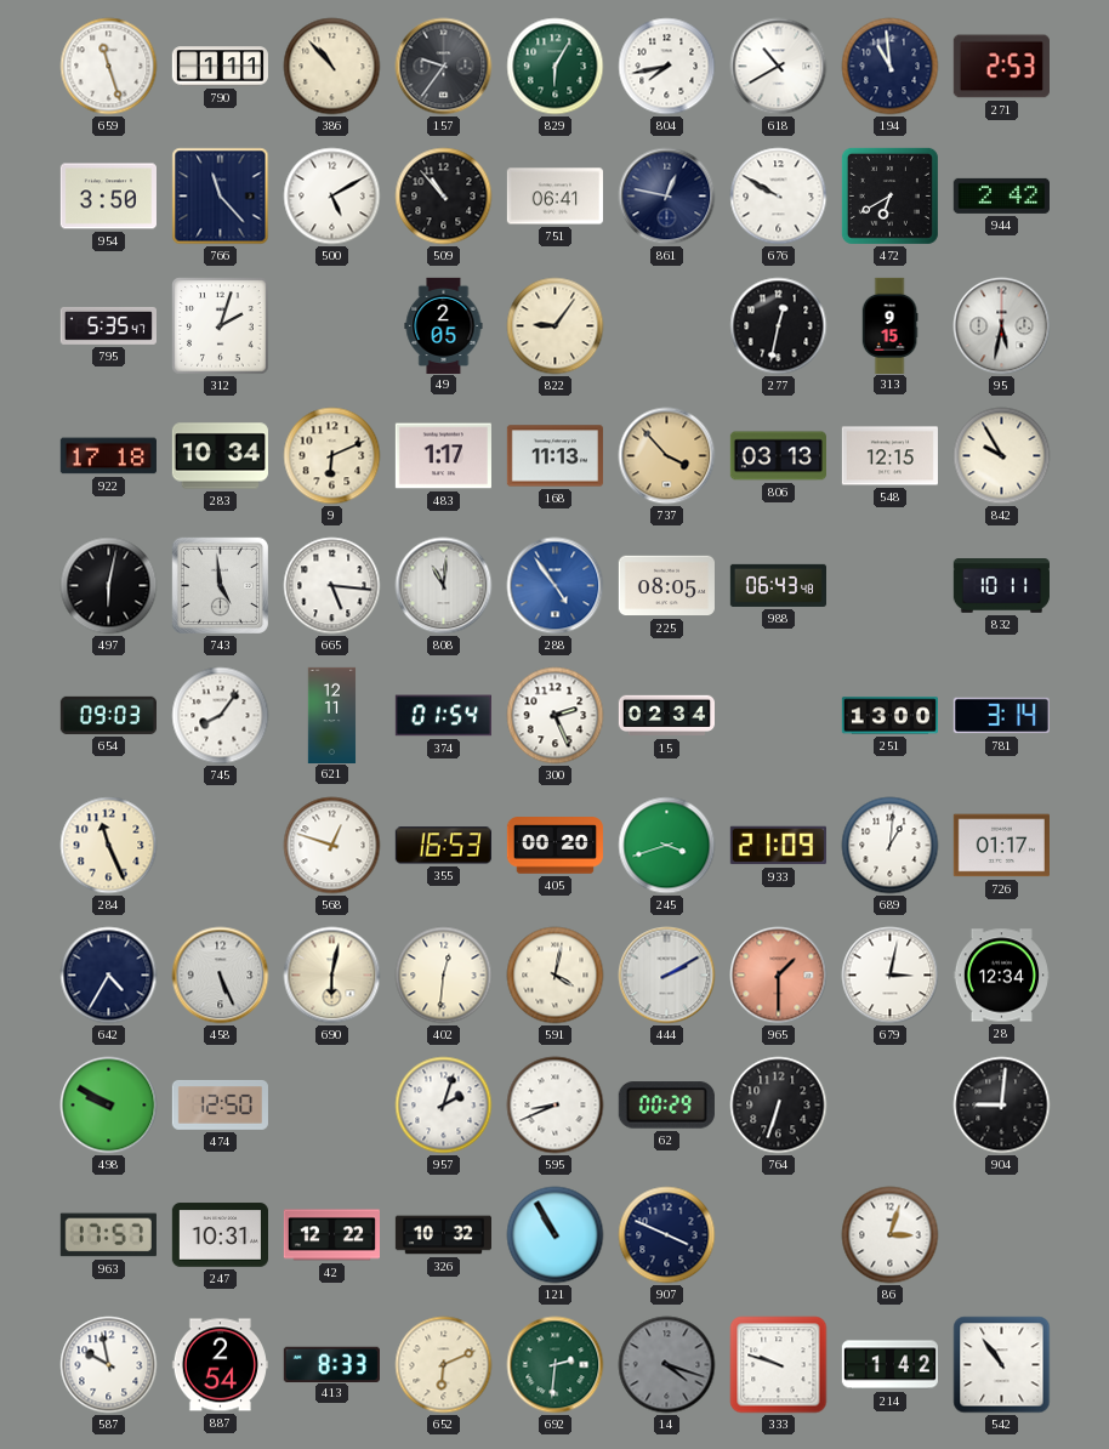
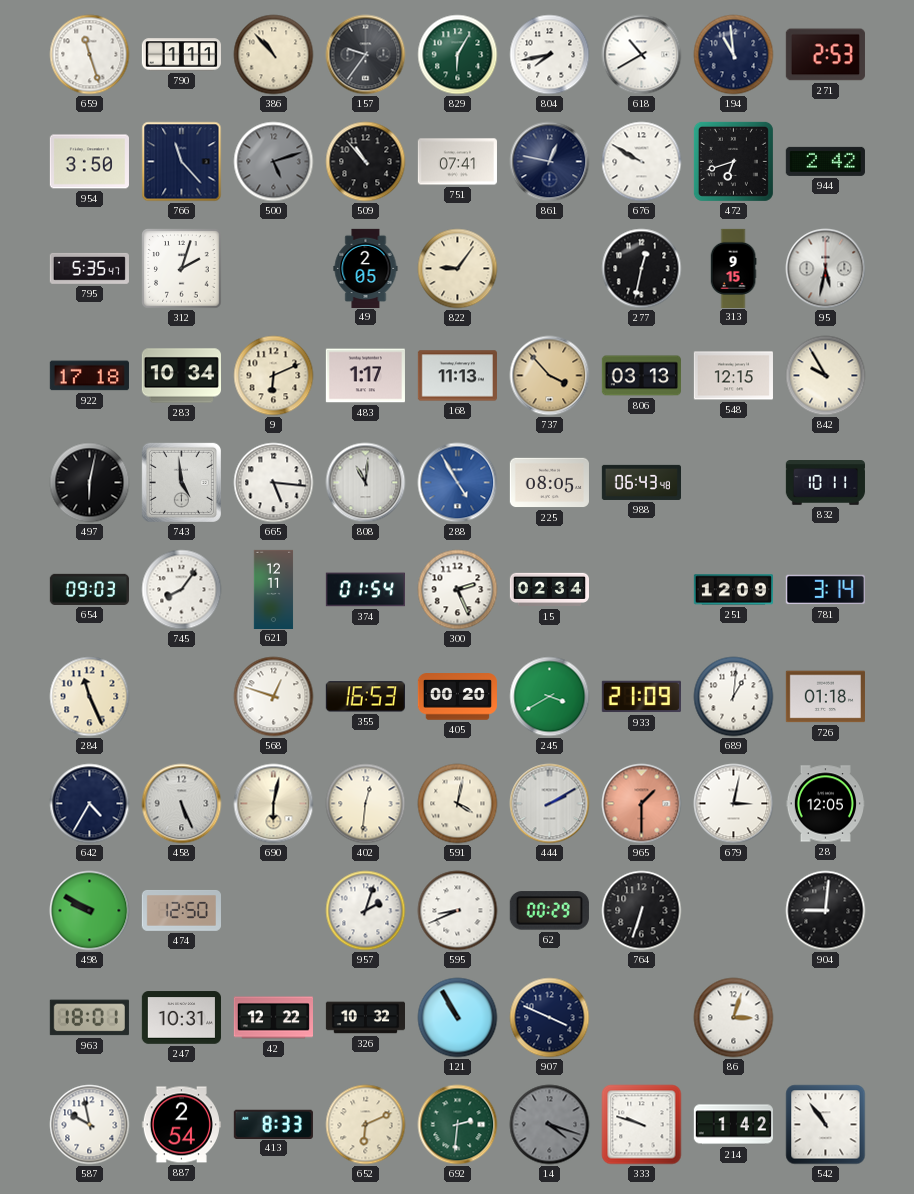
500: 5:10 -> 5:12
500 dial: white -> grey
751: 06:41 -> 07:41
472: 6:40 -> 6:42
288: 4:54 -> 4:55
251: 13:00 -> 12:09
245: 3:42 -> 3:40
726: 01:17 -> 01:18
28: 12:34 -> 12:05
963: 17:57 -> 18:01
